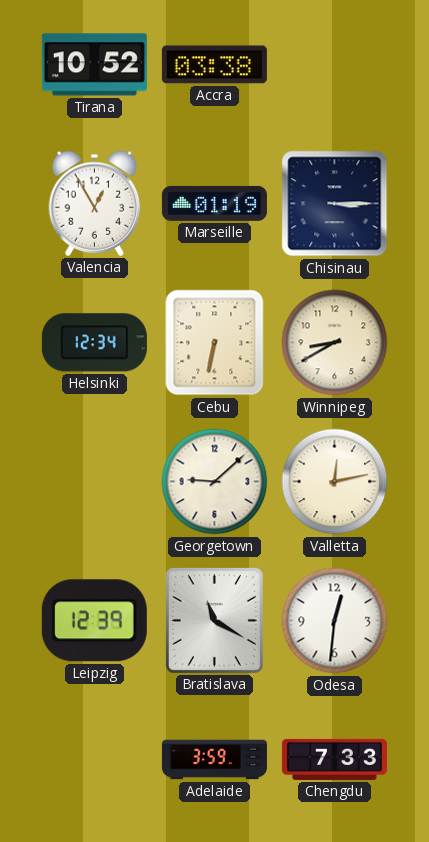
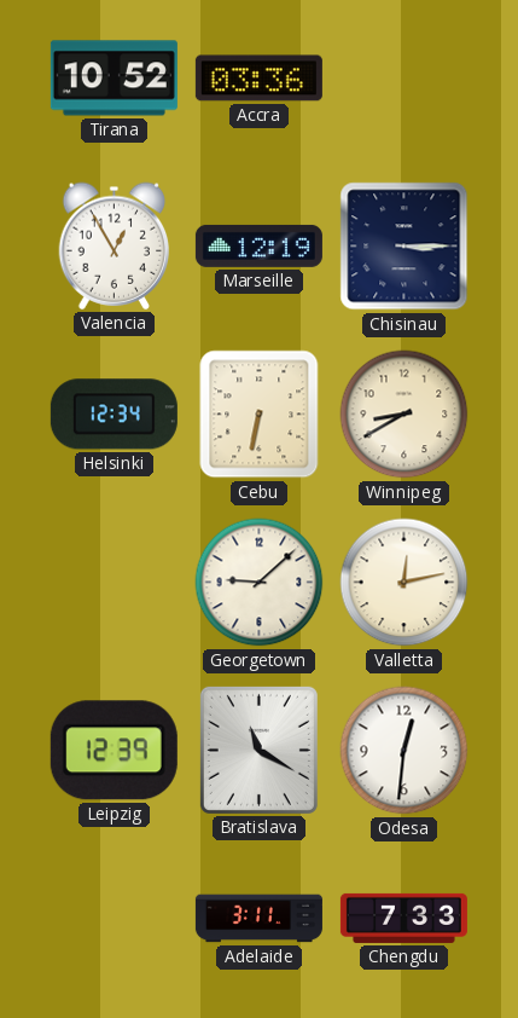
Accra: 03:38 -> 03:36
Marseille: 01:19 -> 12:19
Adelaide: 3:59 -> 3:11
